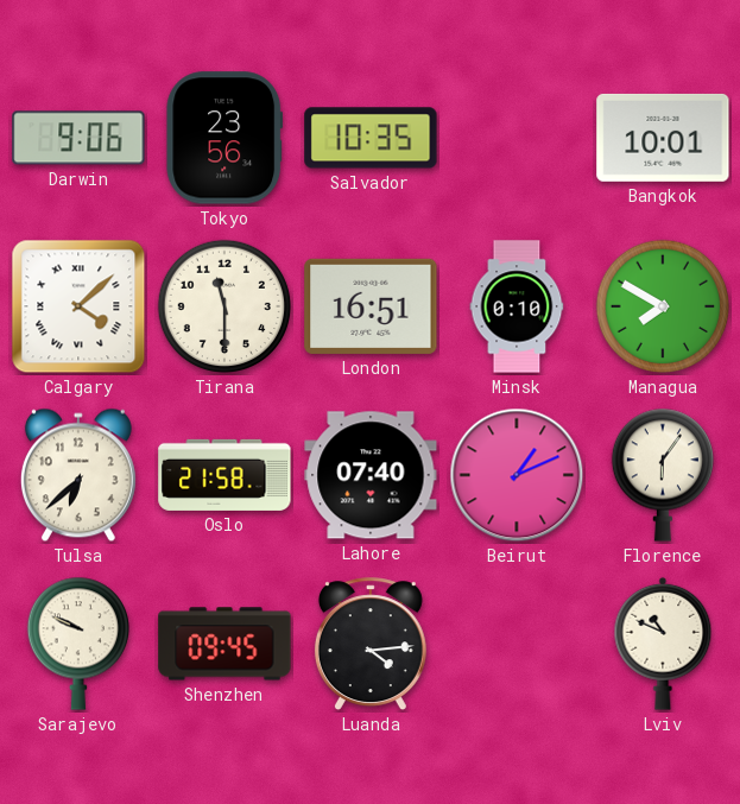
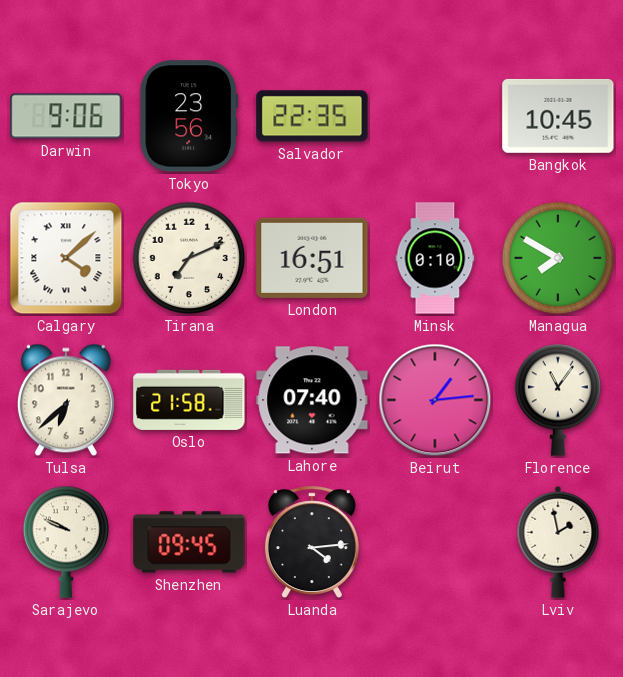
Salvador: 10:35 -> 22:35
Bangkok: 10:01 -> 10:45
Tirana: 11:30 -> 7:11
Beirut: 1:11 -> 1:14
Florence: 6:06 -> 11:06
Lviv: 10:49 -> 1:58
